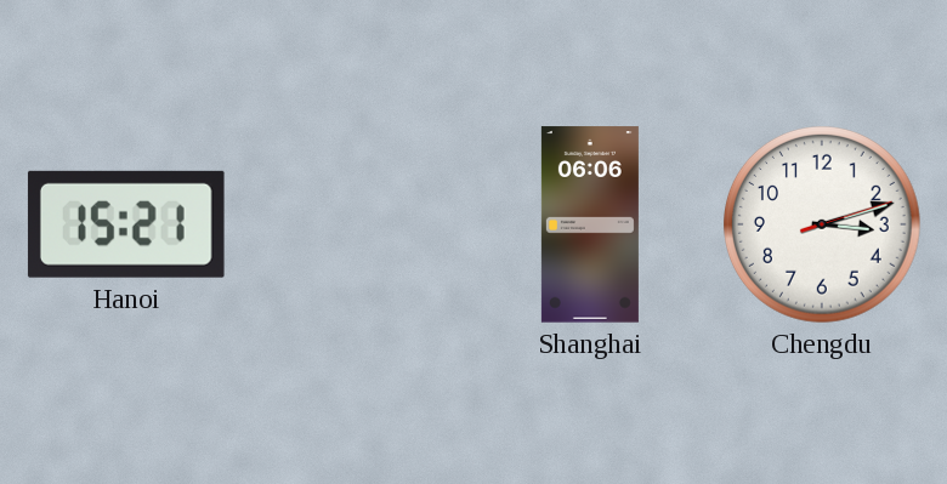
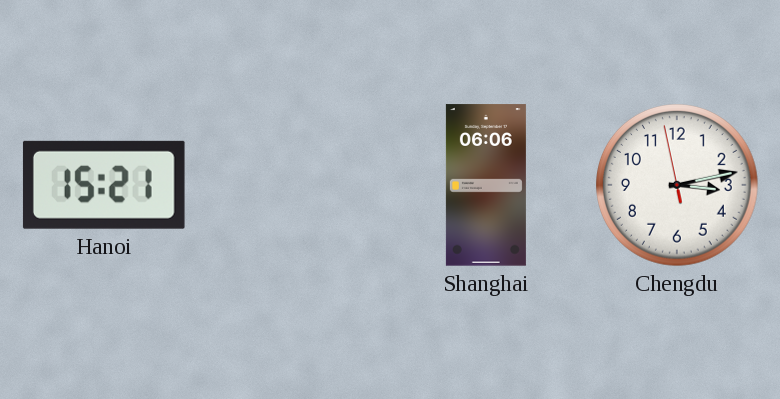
Chengdu: 3:12:12 -> 3:12:58
